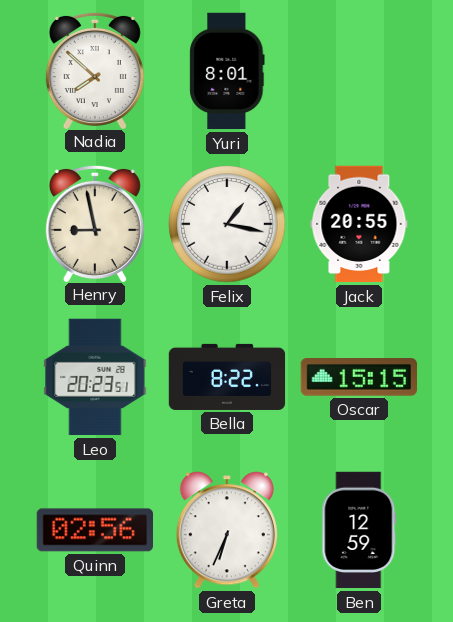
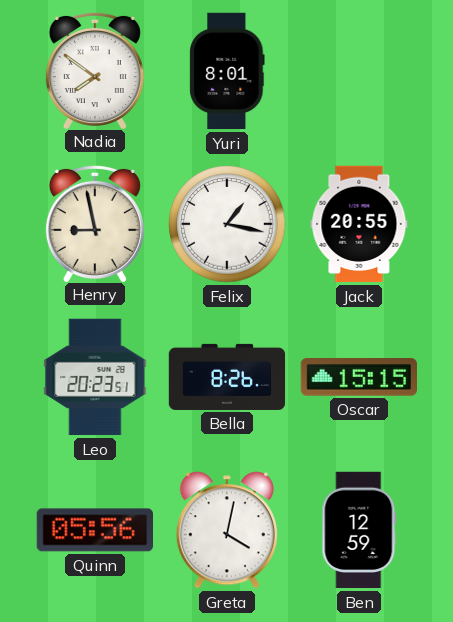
Nadia: 7:52 -> 7:51
Bella: 8:22 -> 8:26
Quinn: 02:56 -> 05:56
Greta: 6:34 -> 4:02
